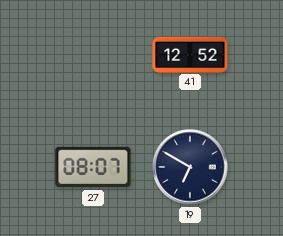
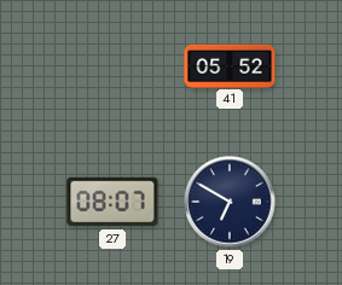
41: 12:52 -> 05:52
